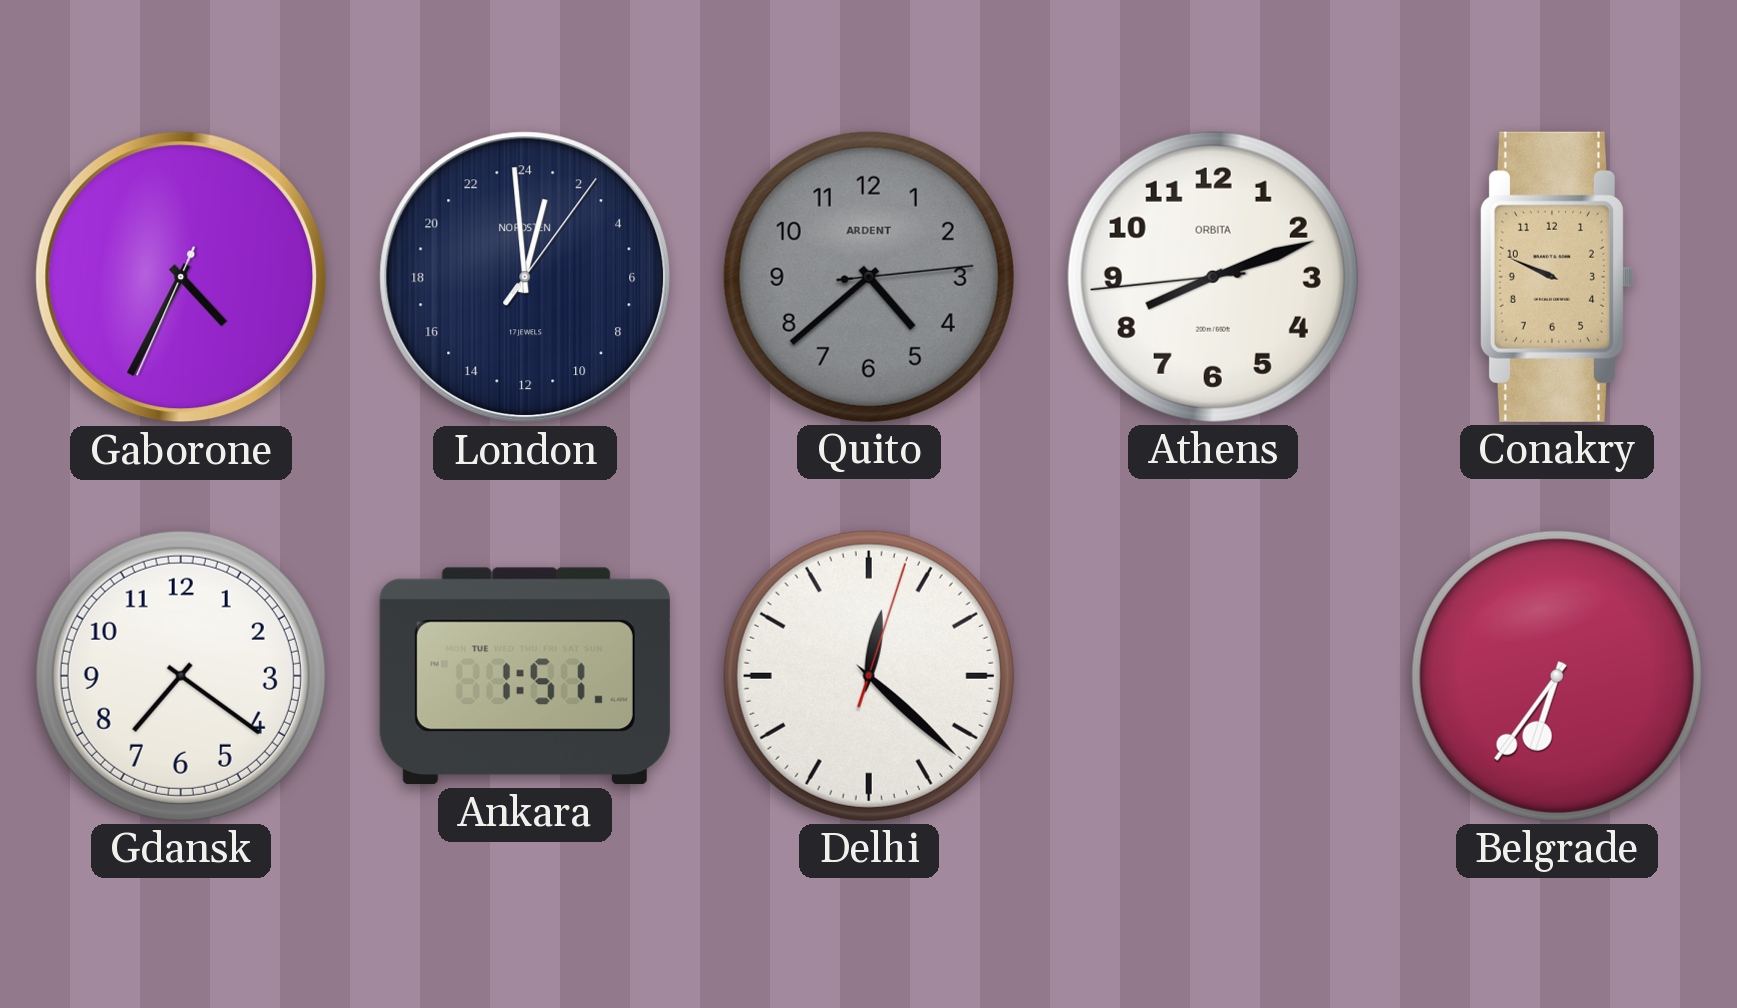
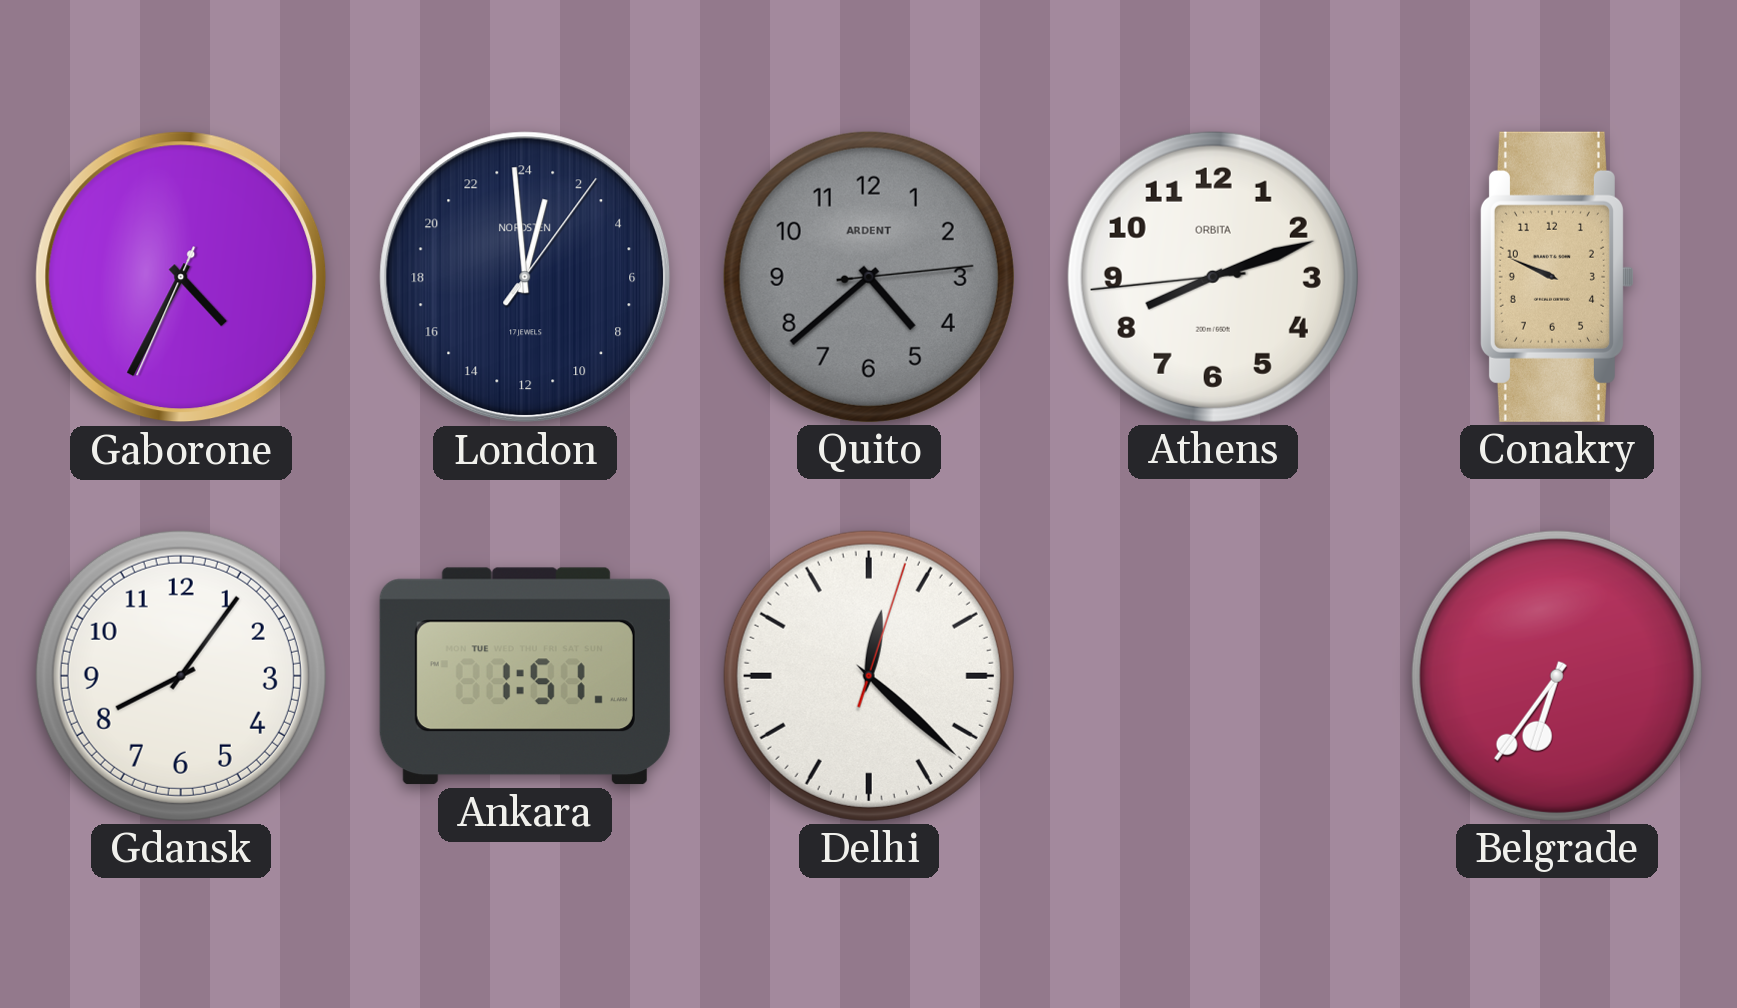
Gdansk: 7:21 -> 8:06
